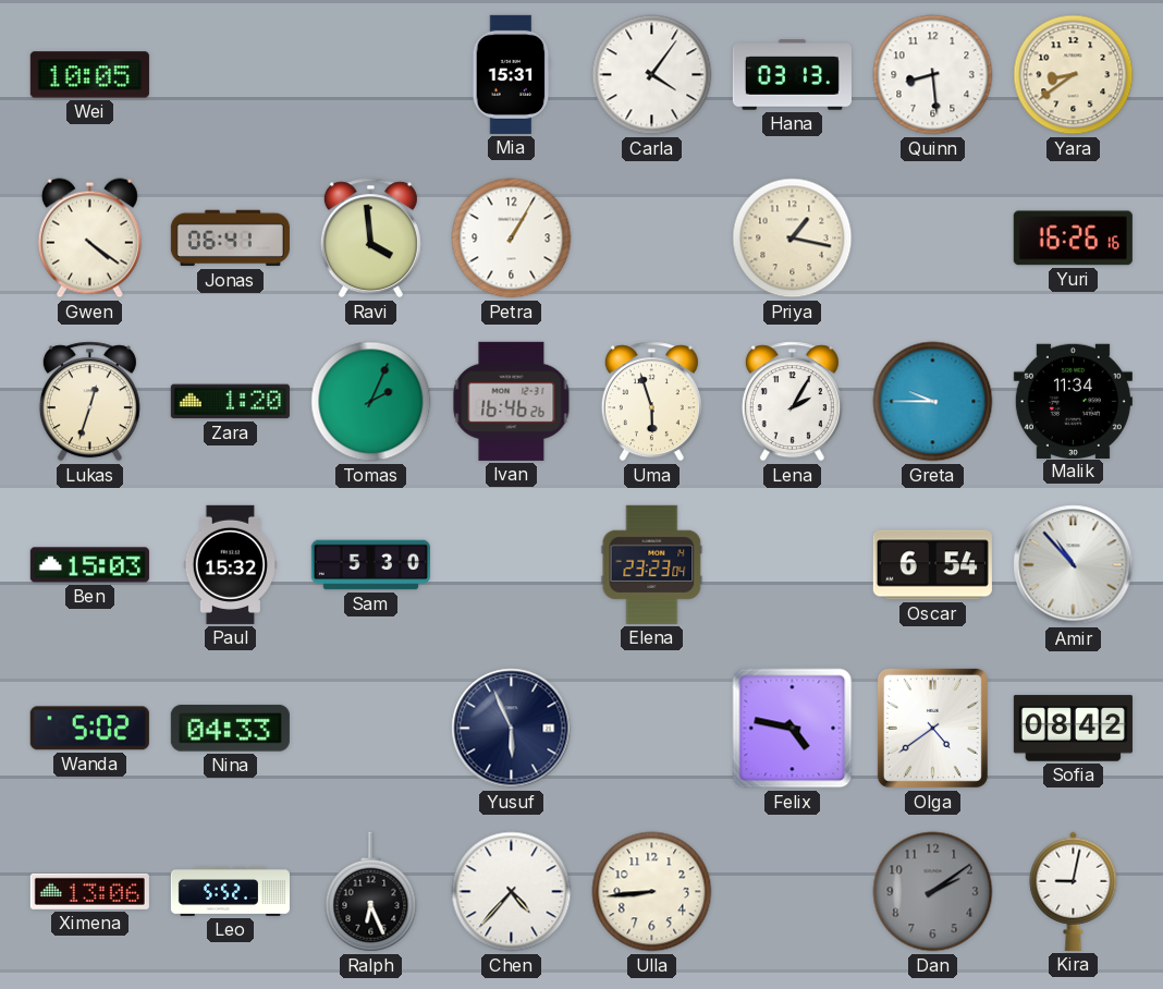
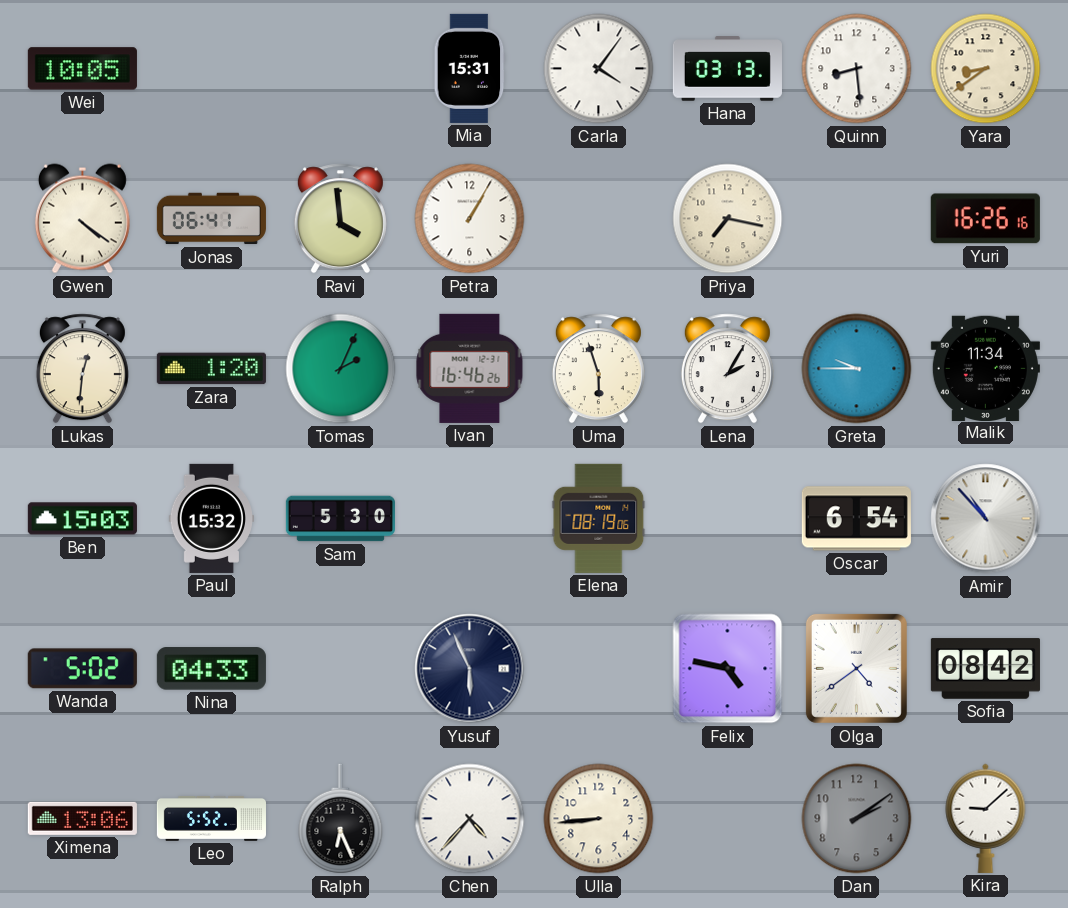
Priya: 1:17 -> 7:17
Lukas: 12:33 -> 12:31
Elena: 23:23 -> 08:19
Kira: 9:02 -> 9:08
